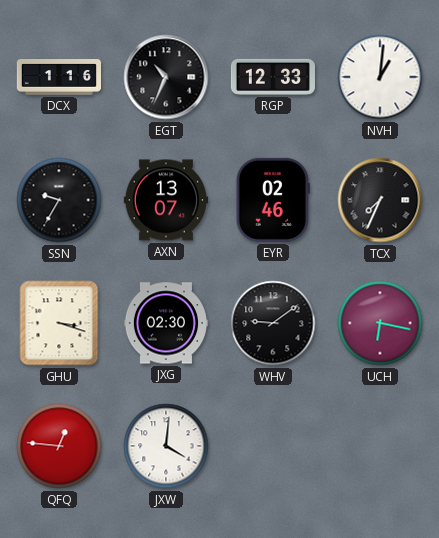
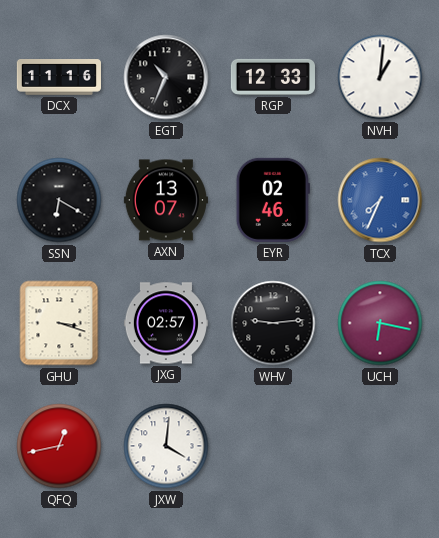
DCX: 1:16 -> 11:16
SSN: 9:35 -> 6:20
TCX dial: black -> blue
JXG: 02:30 -> 02:57
WHV: 9:09 -> 9:14
QFQ: 12:46 -> 12:43
